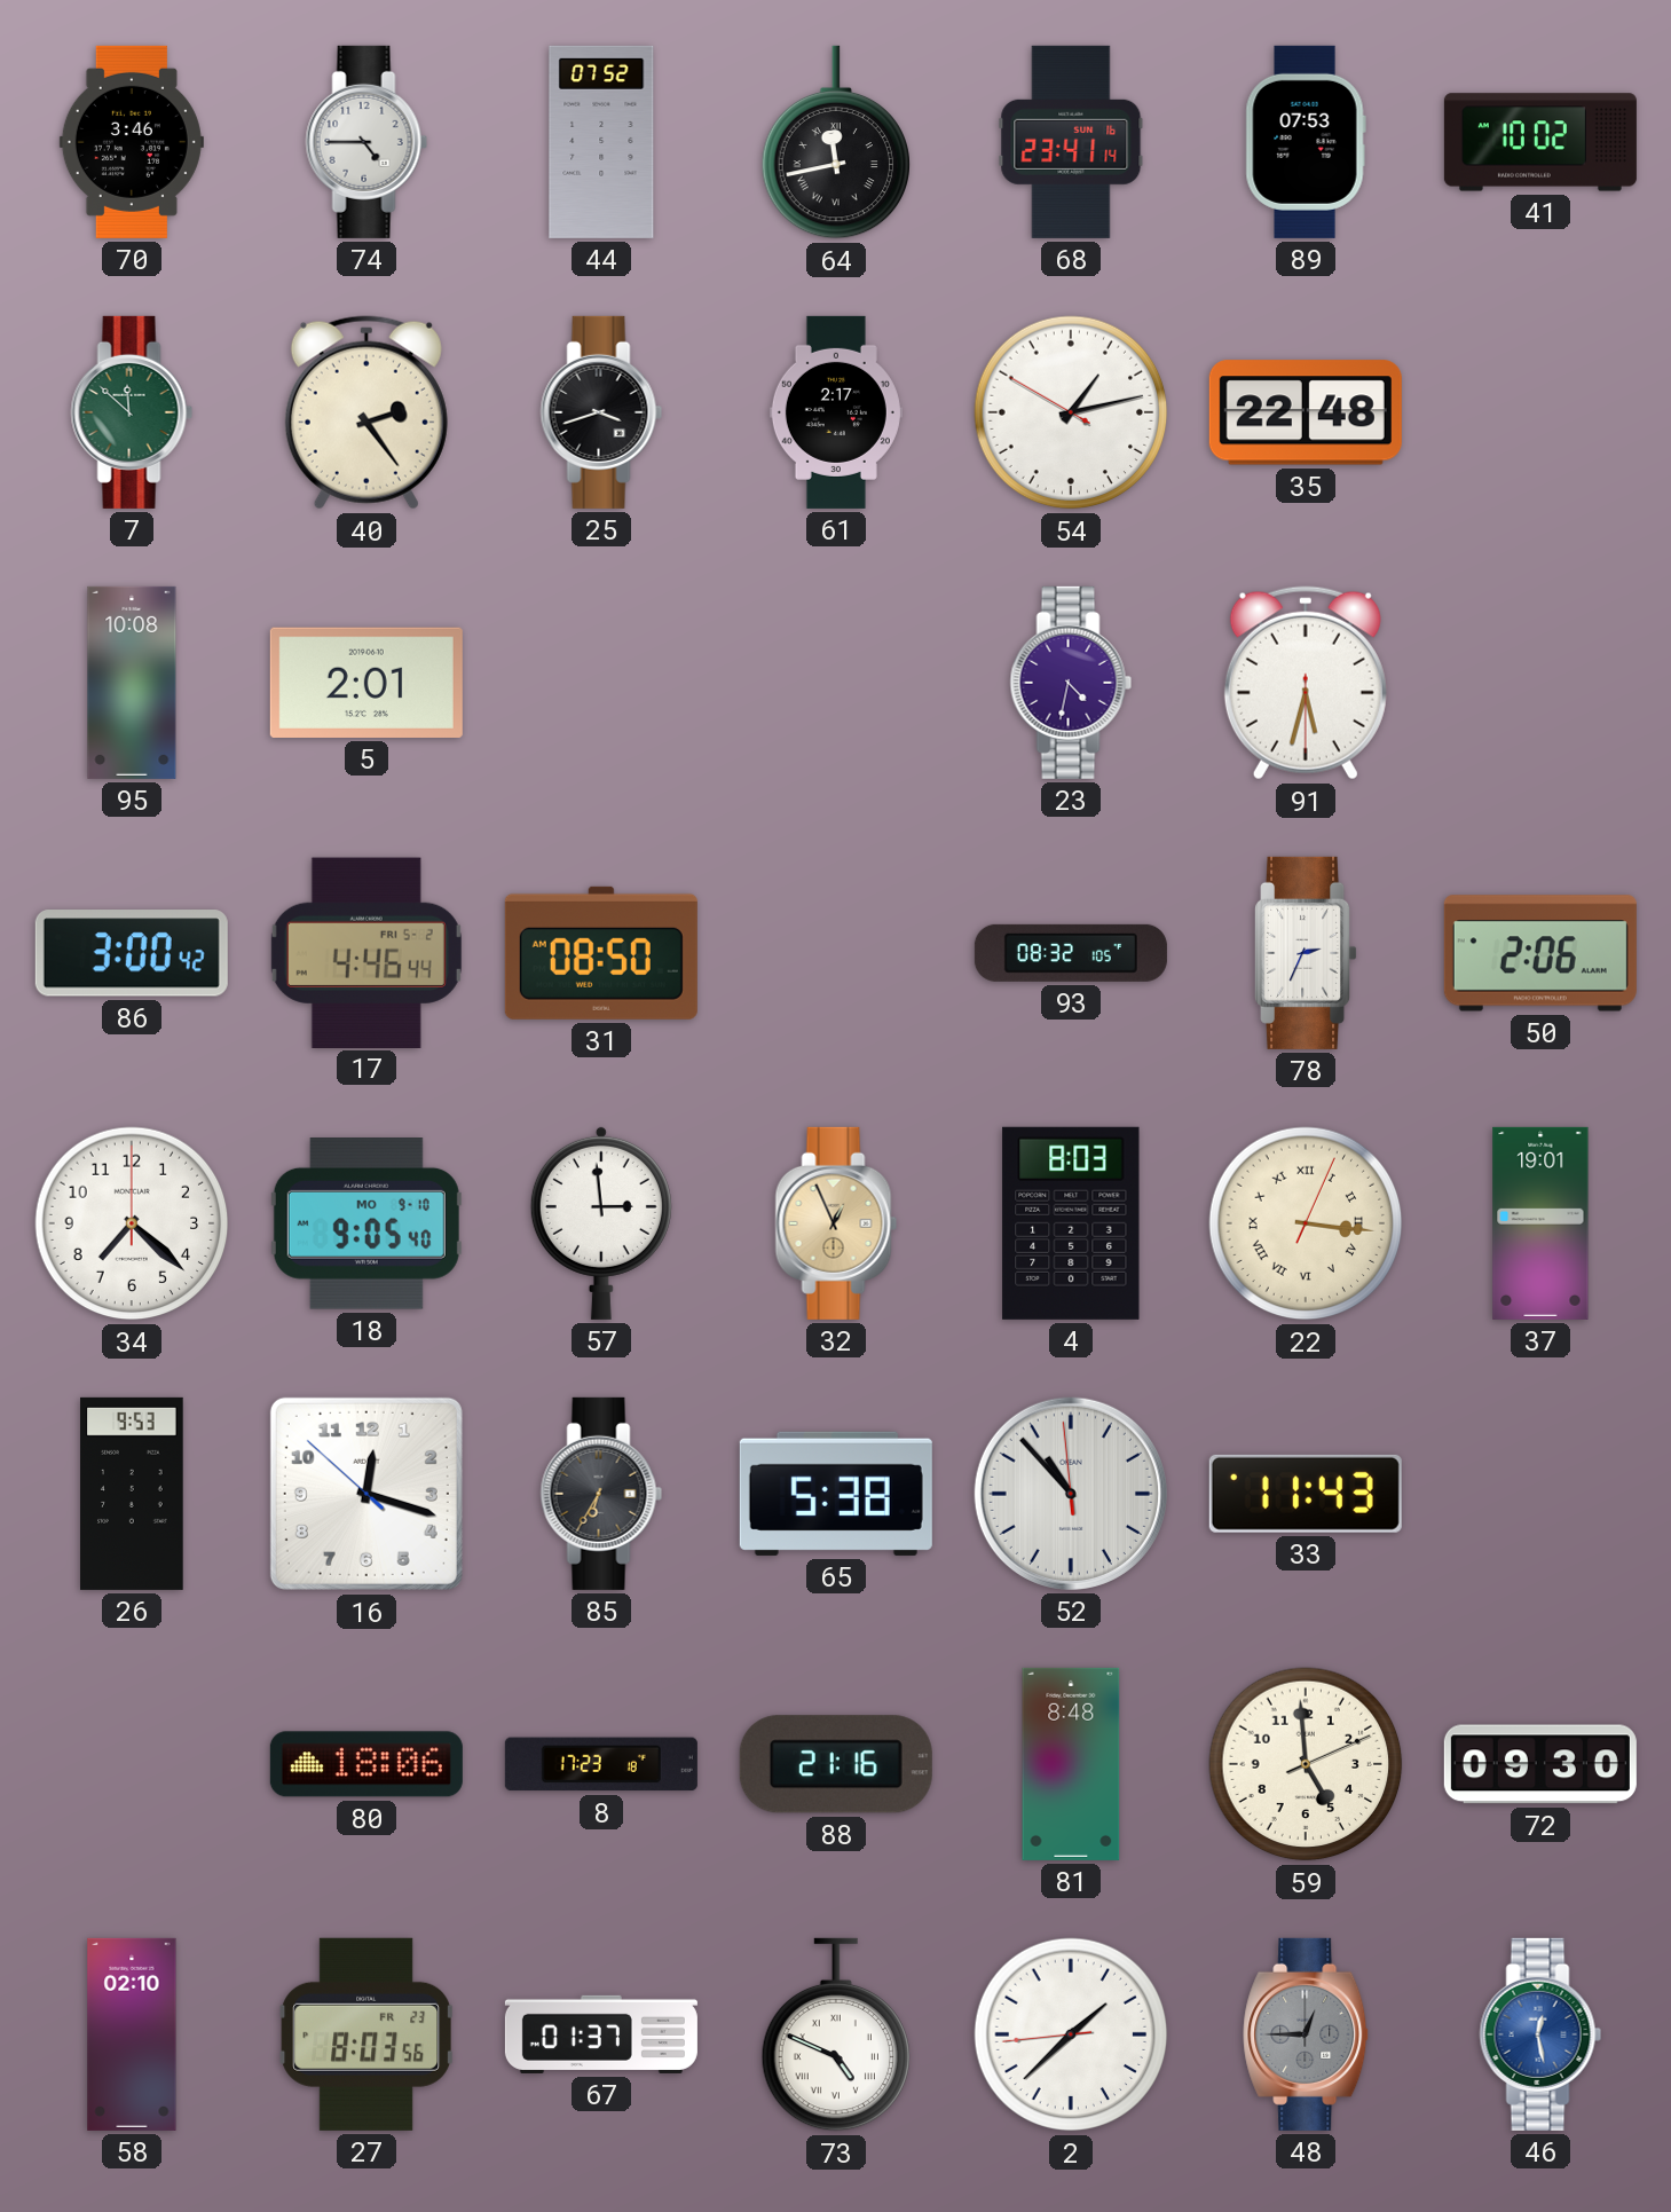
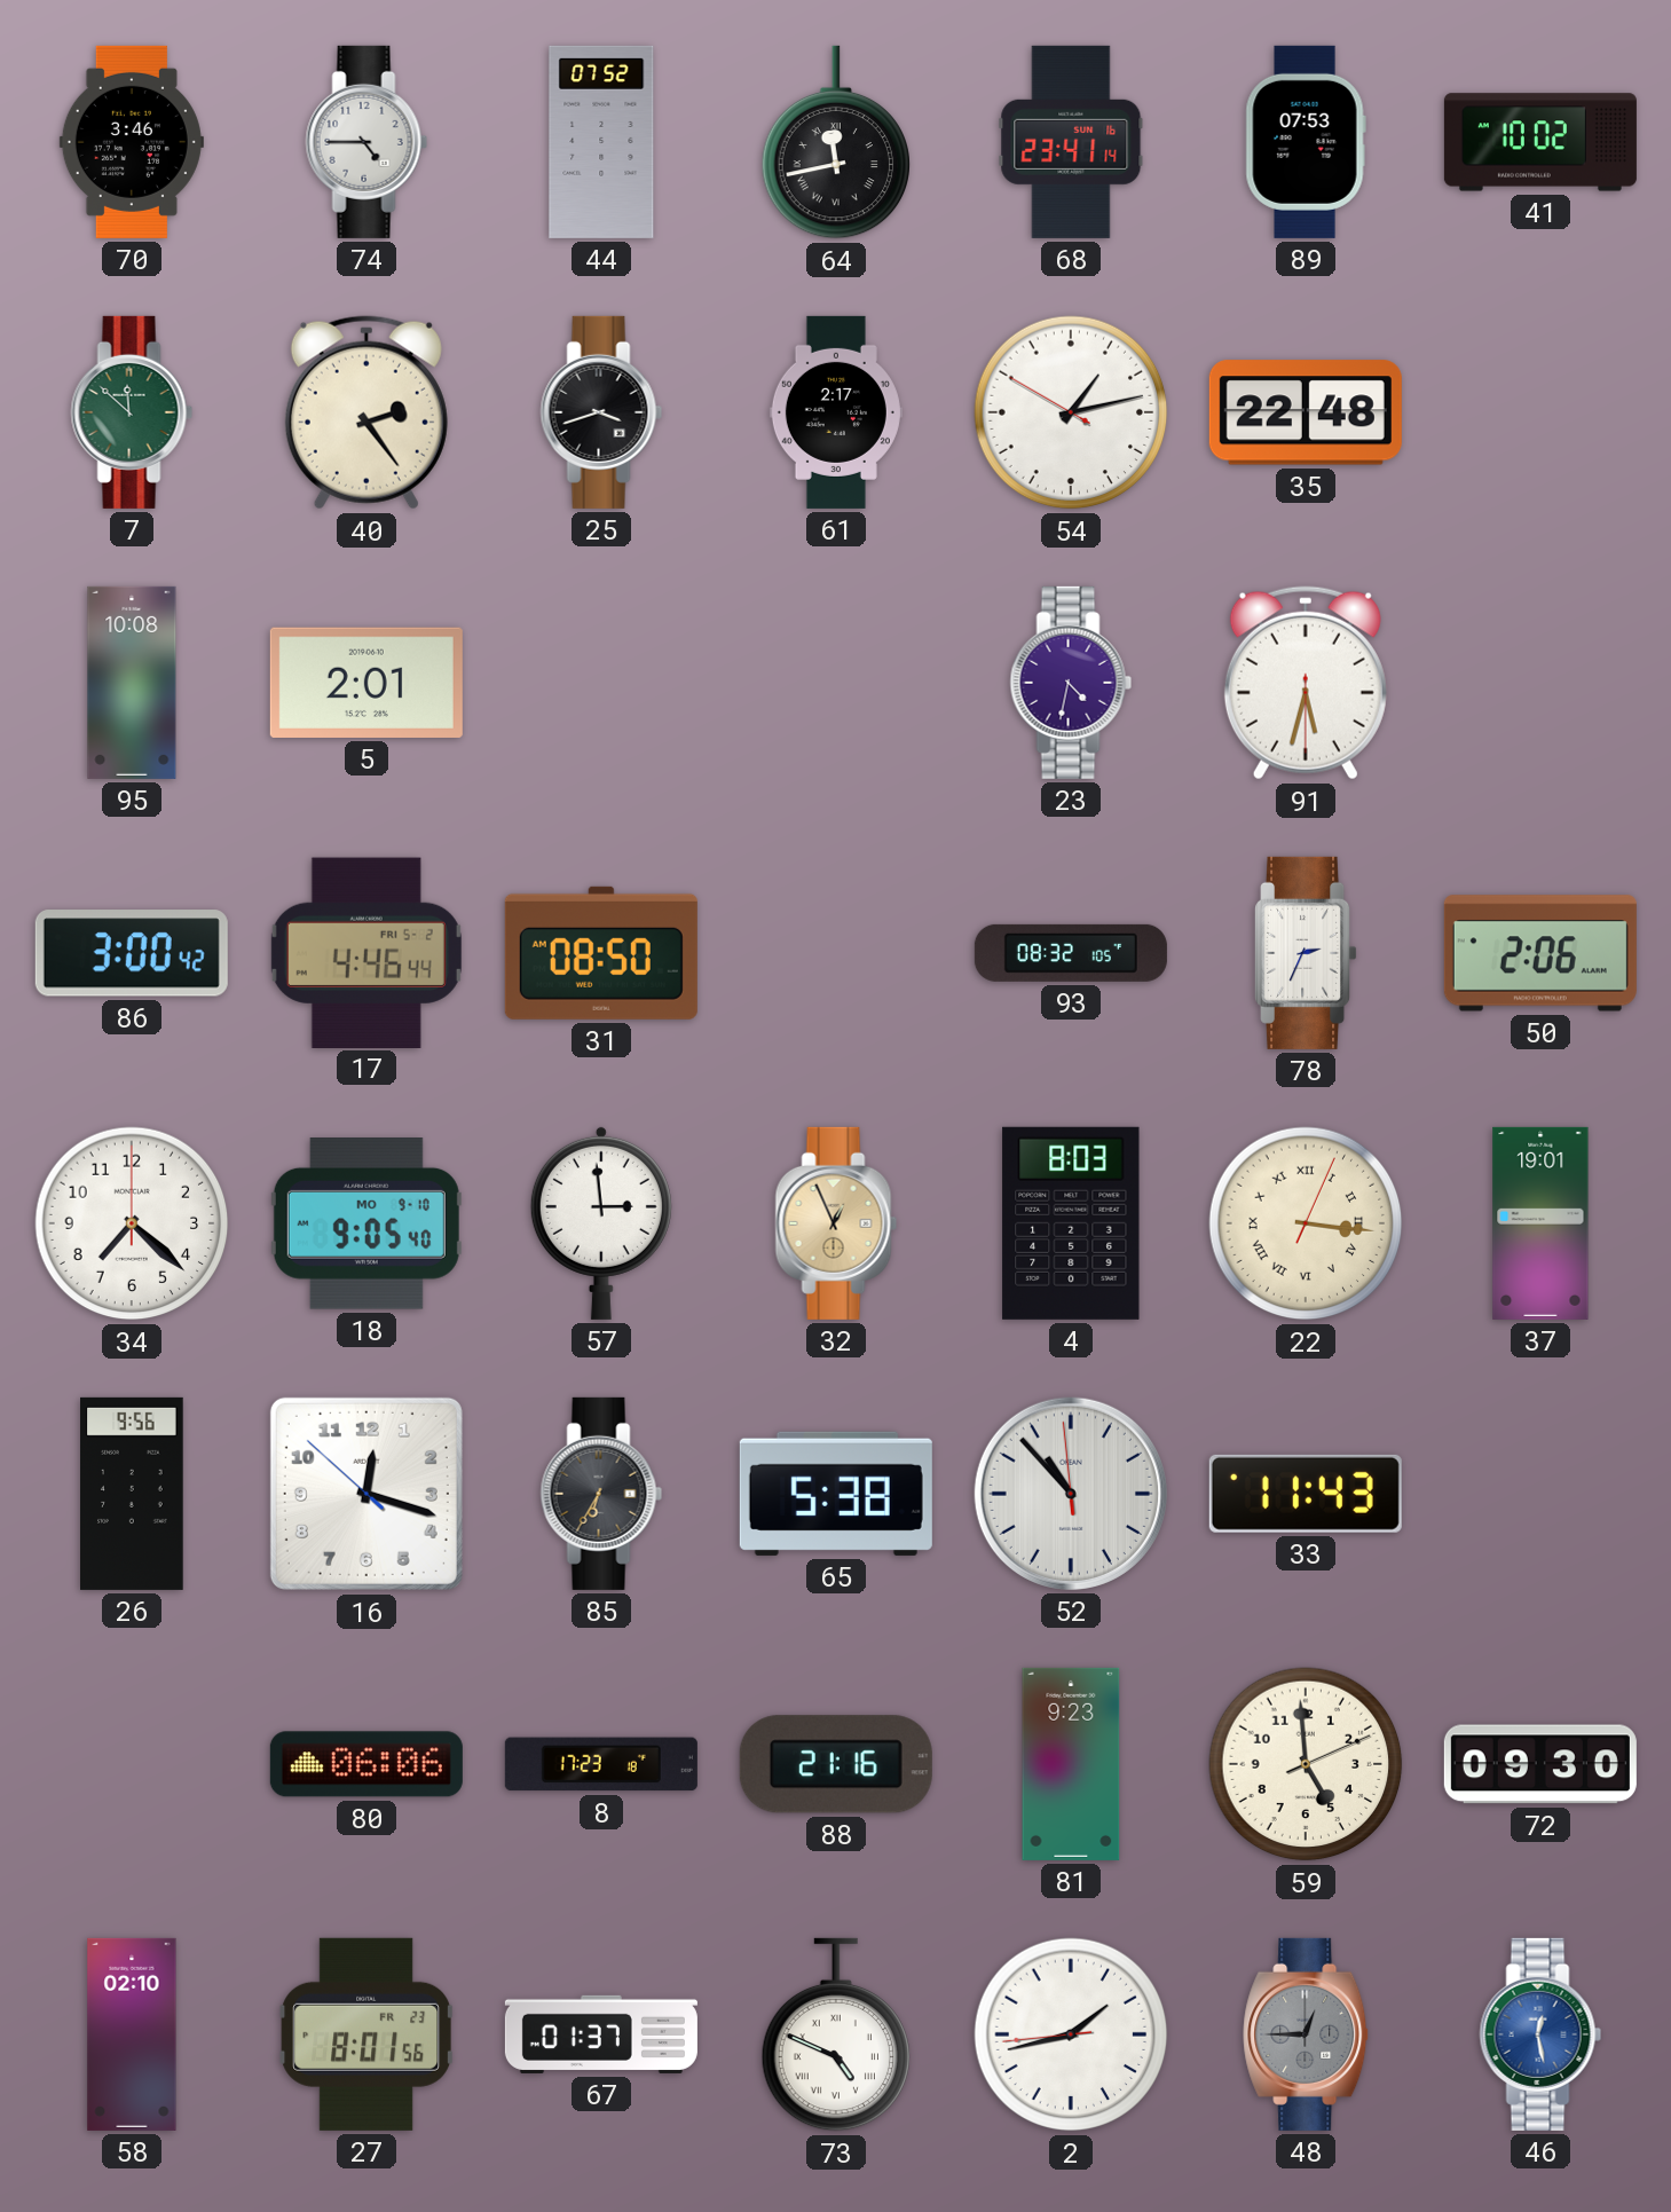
26: 9:53 -> 9:56
80: 18:06 -> 06:06
81: 8:48 -> 9:23
27: 8:03 -> 8:01
2: 1:37 -> 1:42
